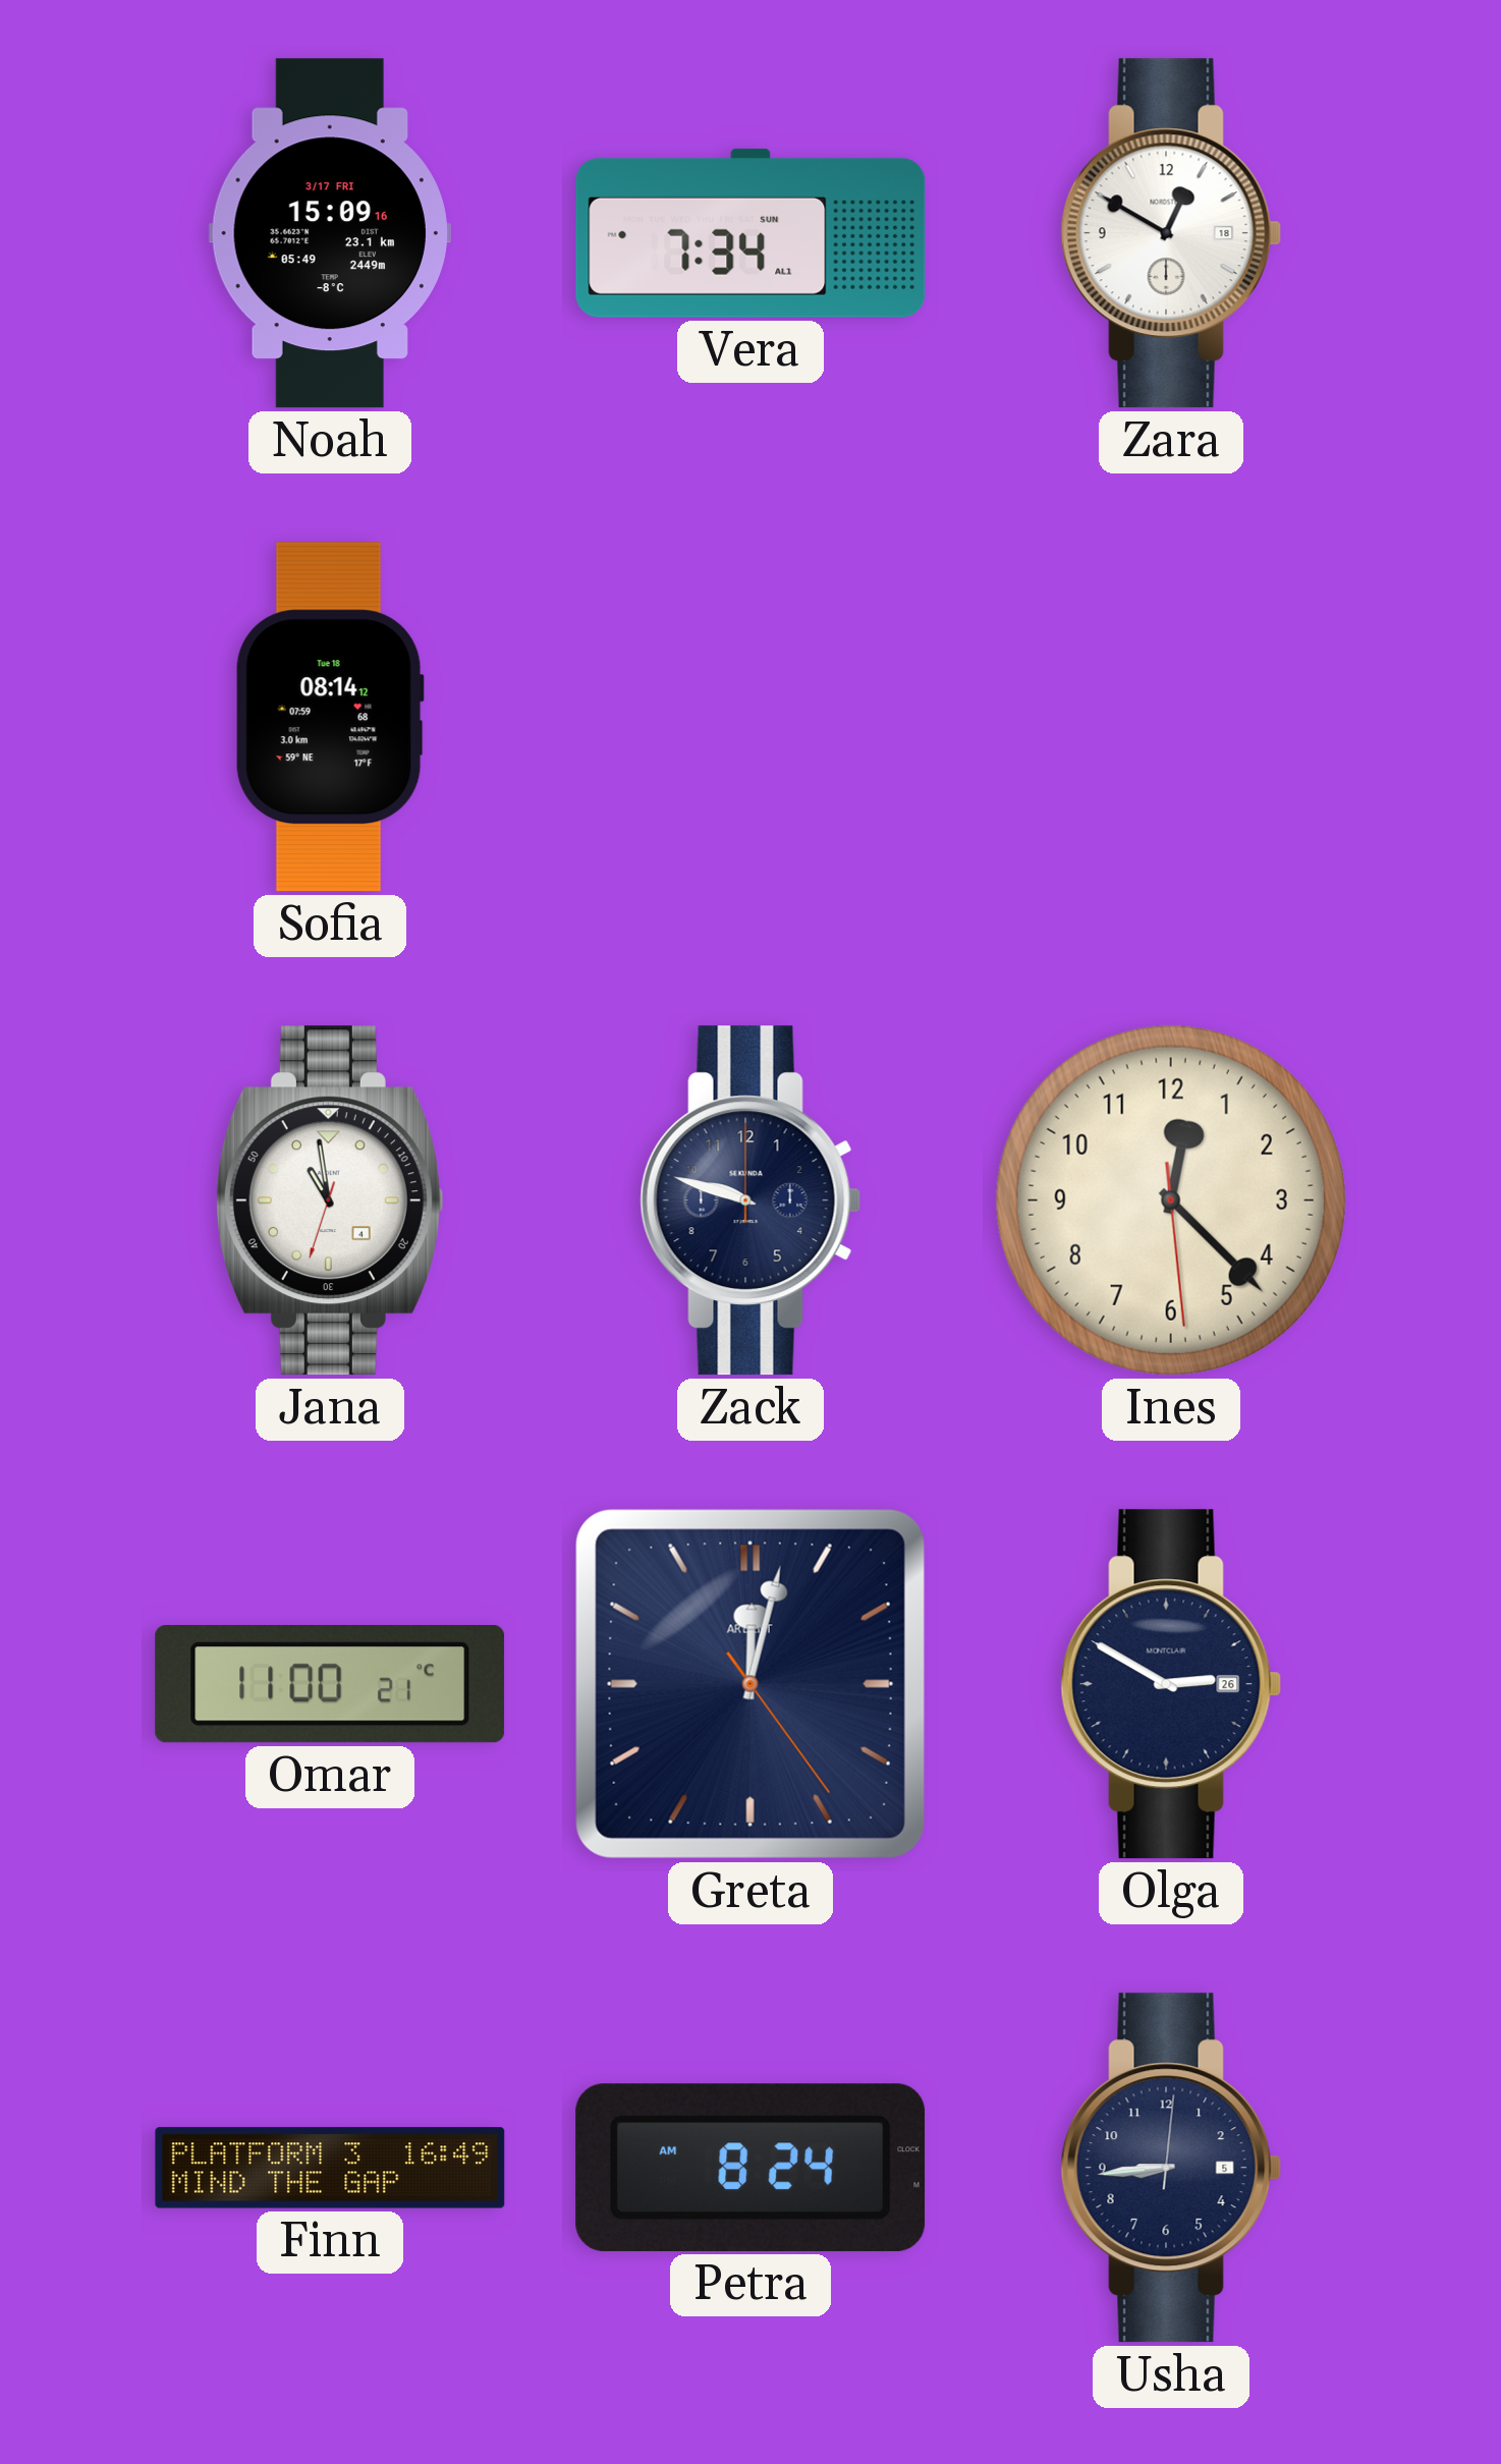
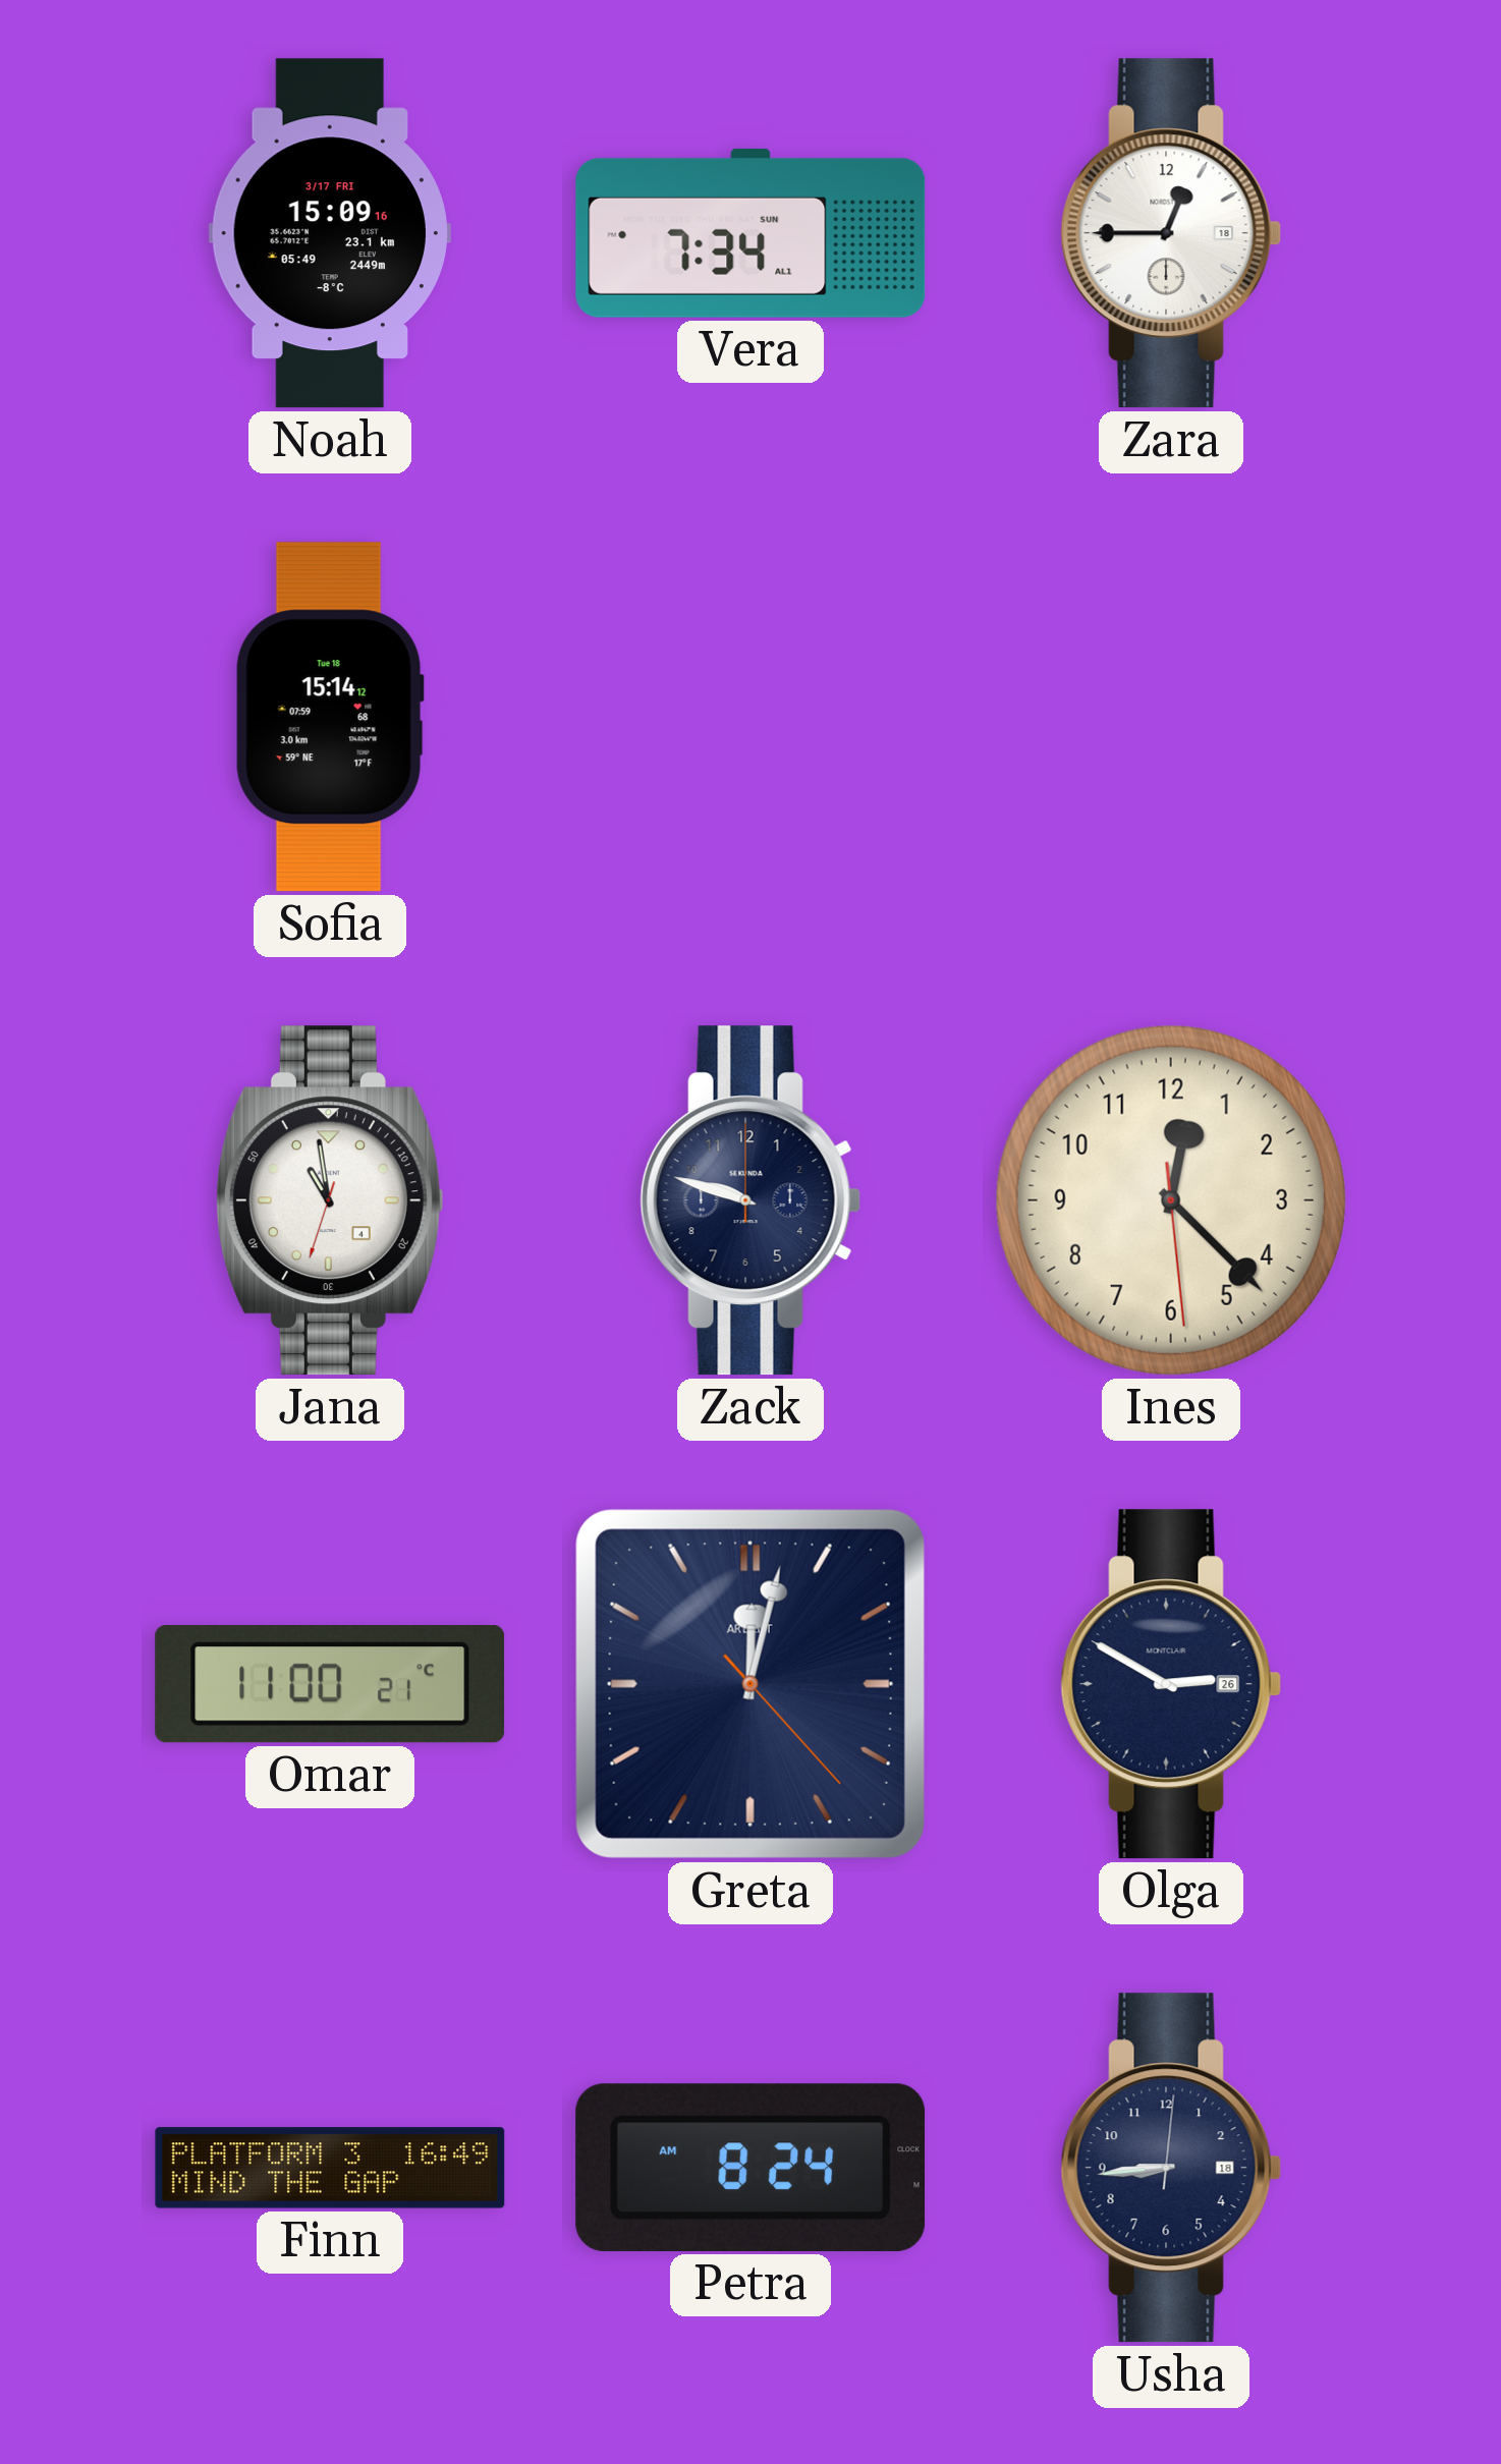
Zara: 12:50 -> 12:45
Sofia: 08:14 -> 15:14
Greta: 12:02:24 -> 12:02:23
Usha date: 5 -> 18
